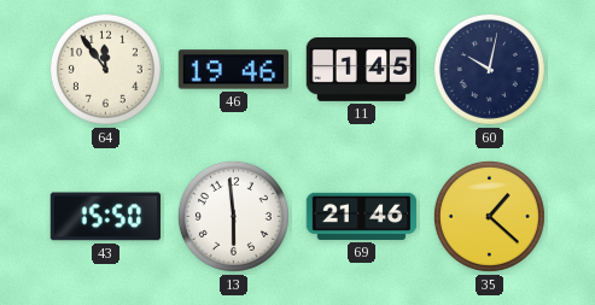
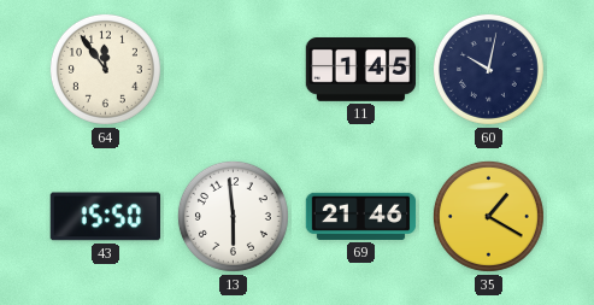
46: 19:46 -> none
35: 1:22 -> 1:20
